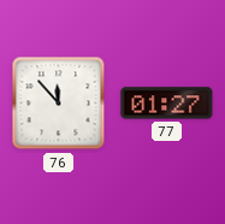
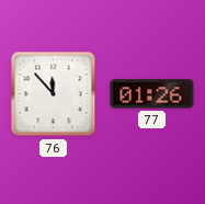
77: 01:27 -> 01:26
